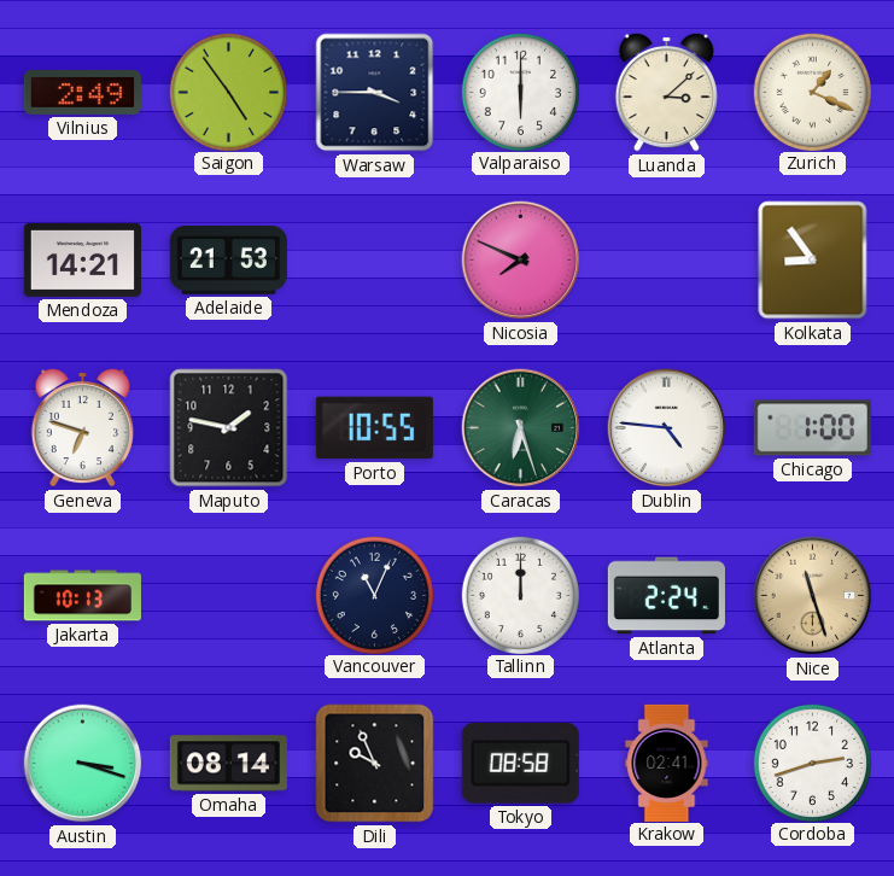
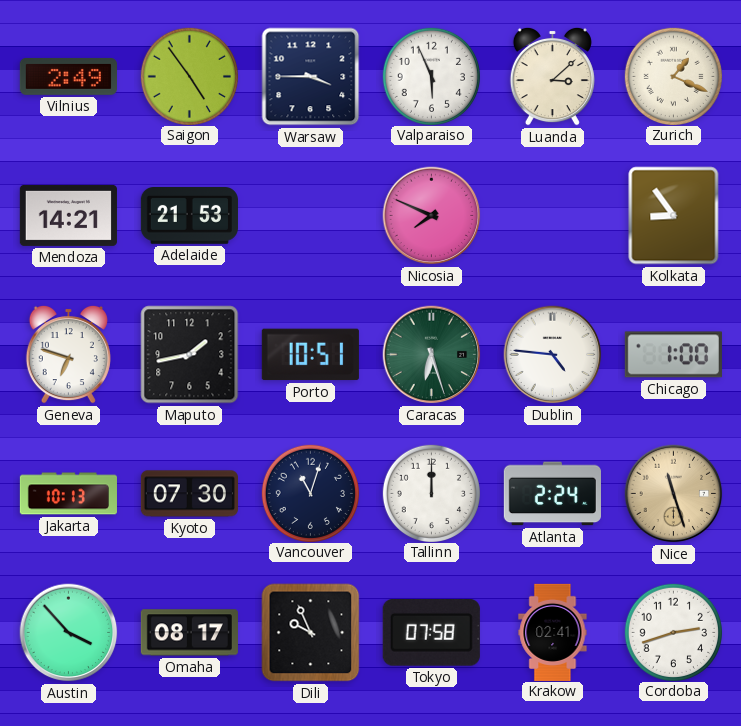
Valparaiso: 6:00 -> 5:56
Maputo: 1:47 -> 1:43
Porto: 10:55 -> 10:51
Kyoto: none -> 07:30
Vancouver: 11:04 -> 11:03
Austin: 3:18 -> 3:53
Omaha: 08:14 -> 08:17
Tokyo: 08:58 -> 07:58
